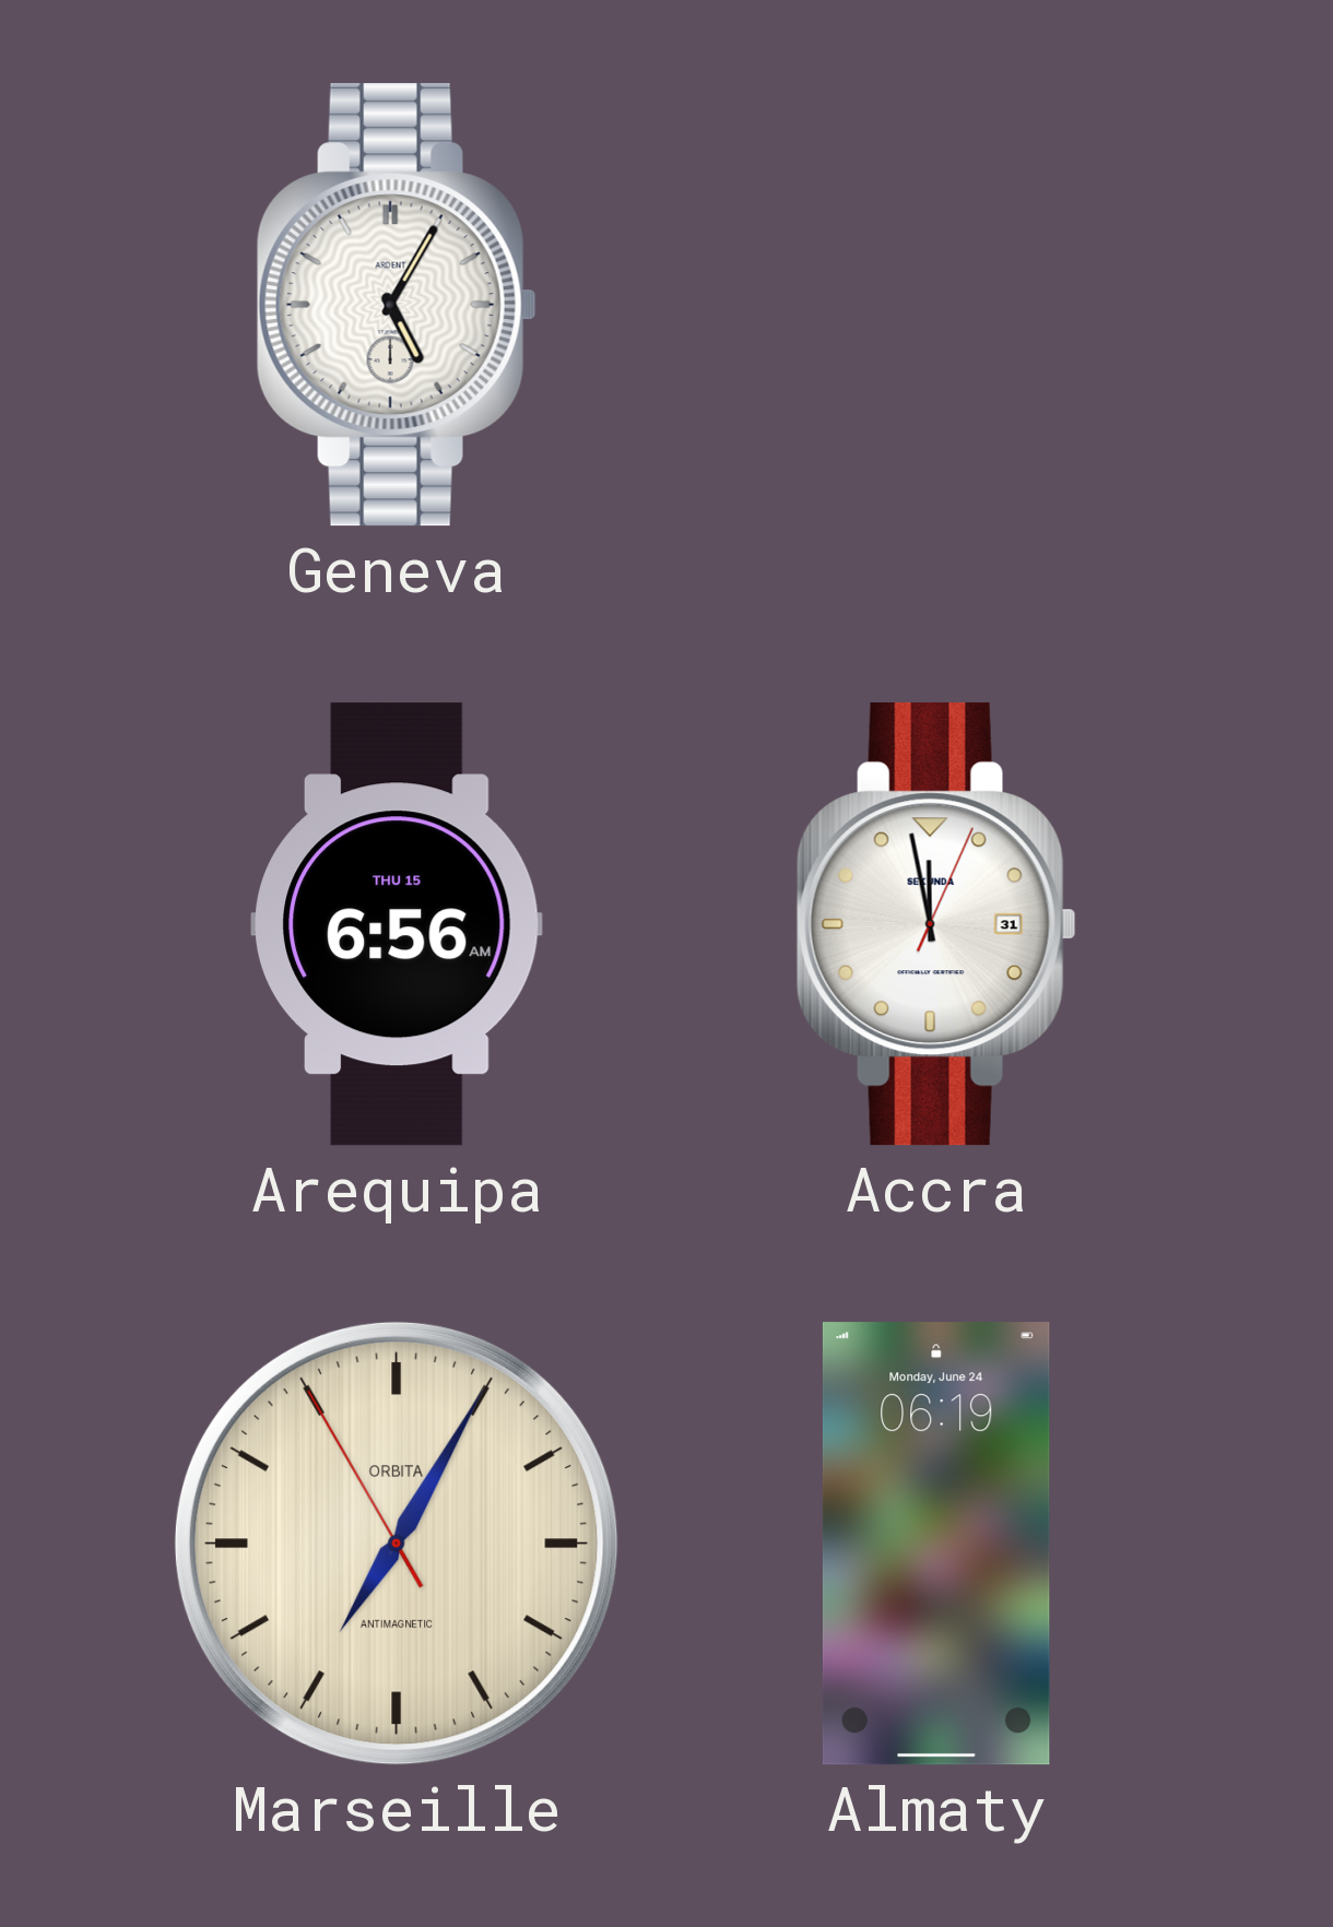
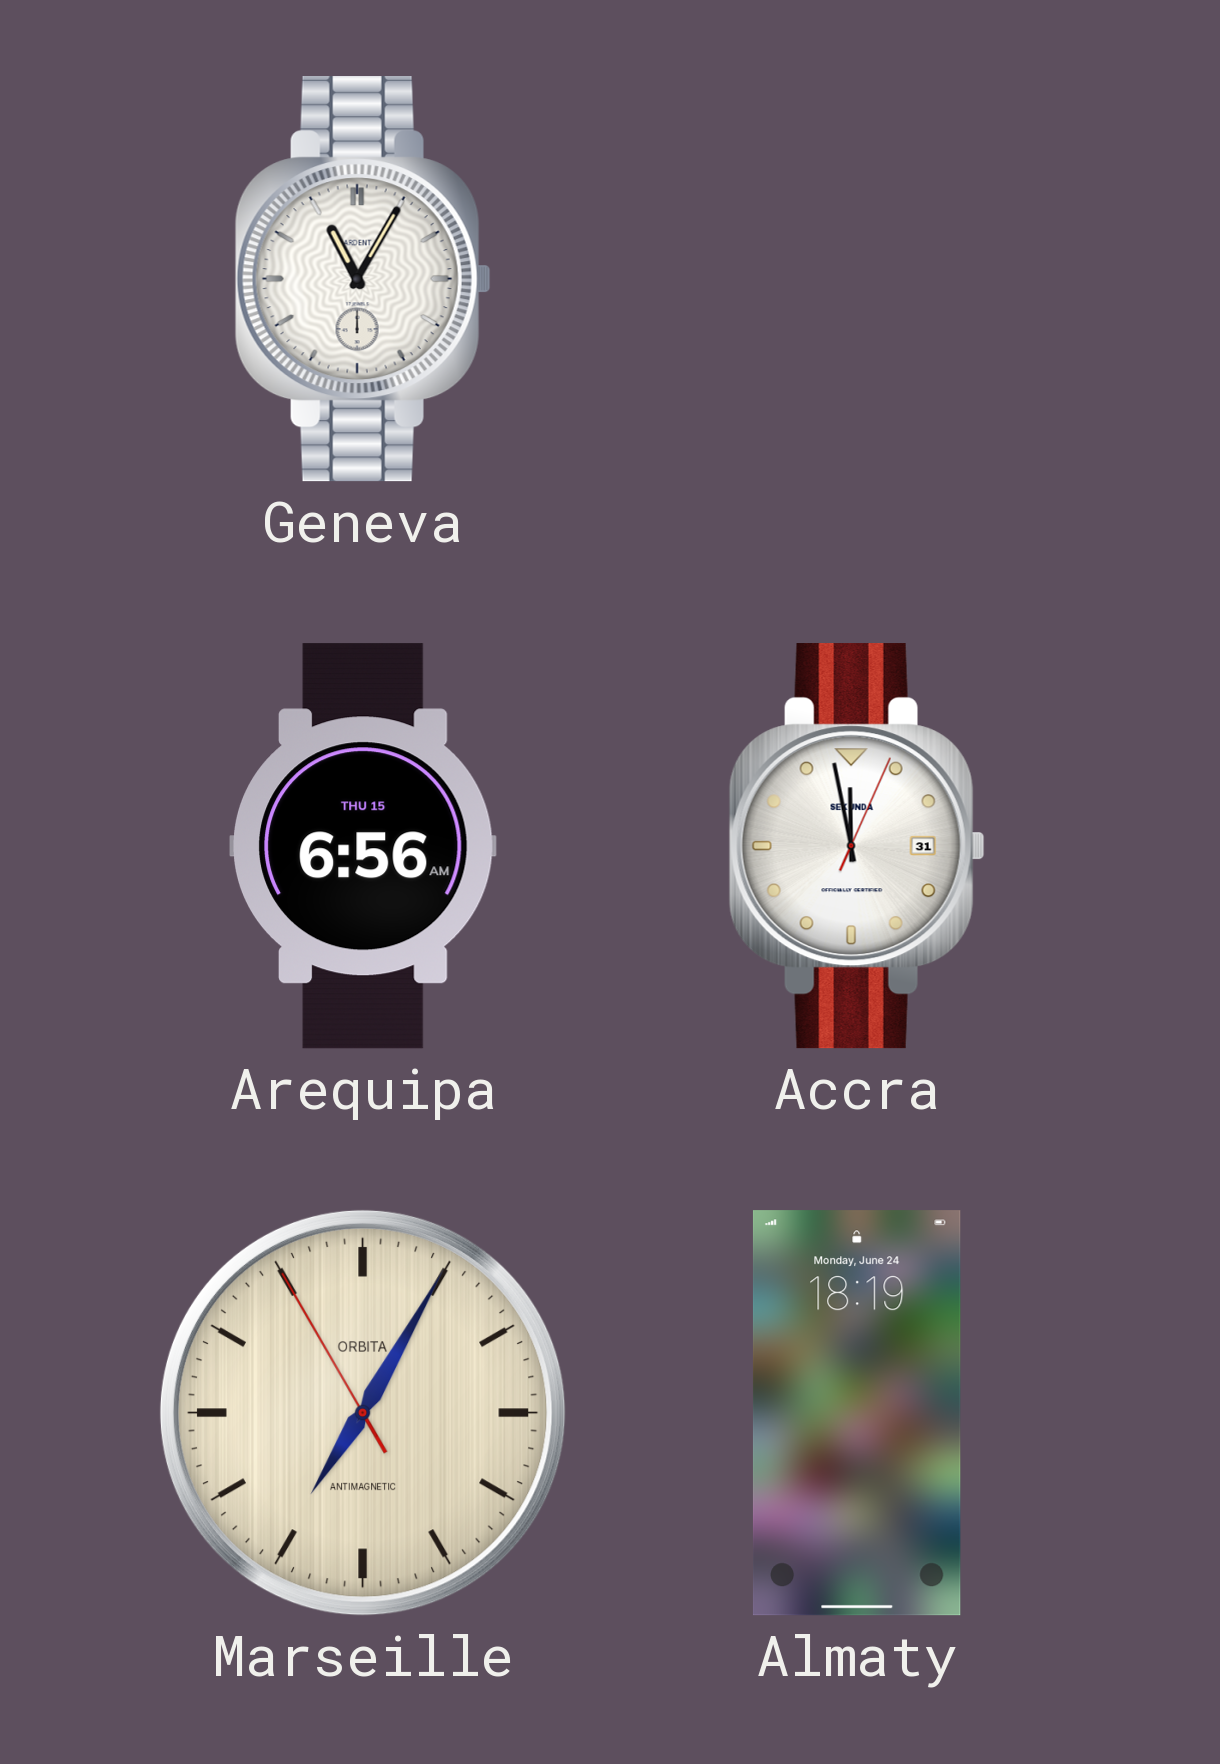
Geneva: 5:05 -> 11:05
Almaty: 06:19 -> 18:19
